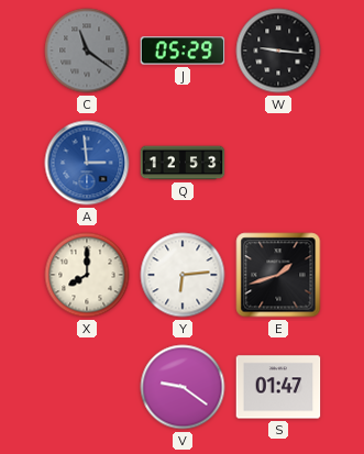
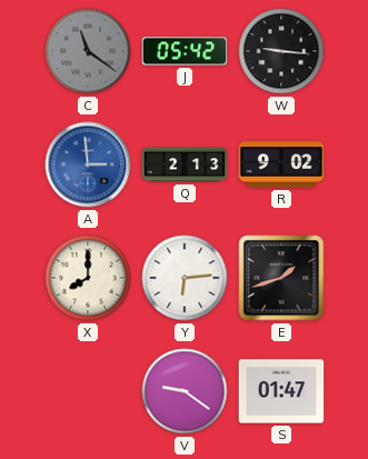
J: 05:29 -> 05:42
Q: 12:53 -> 2:13
R: none -> 9:02
